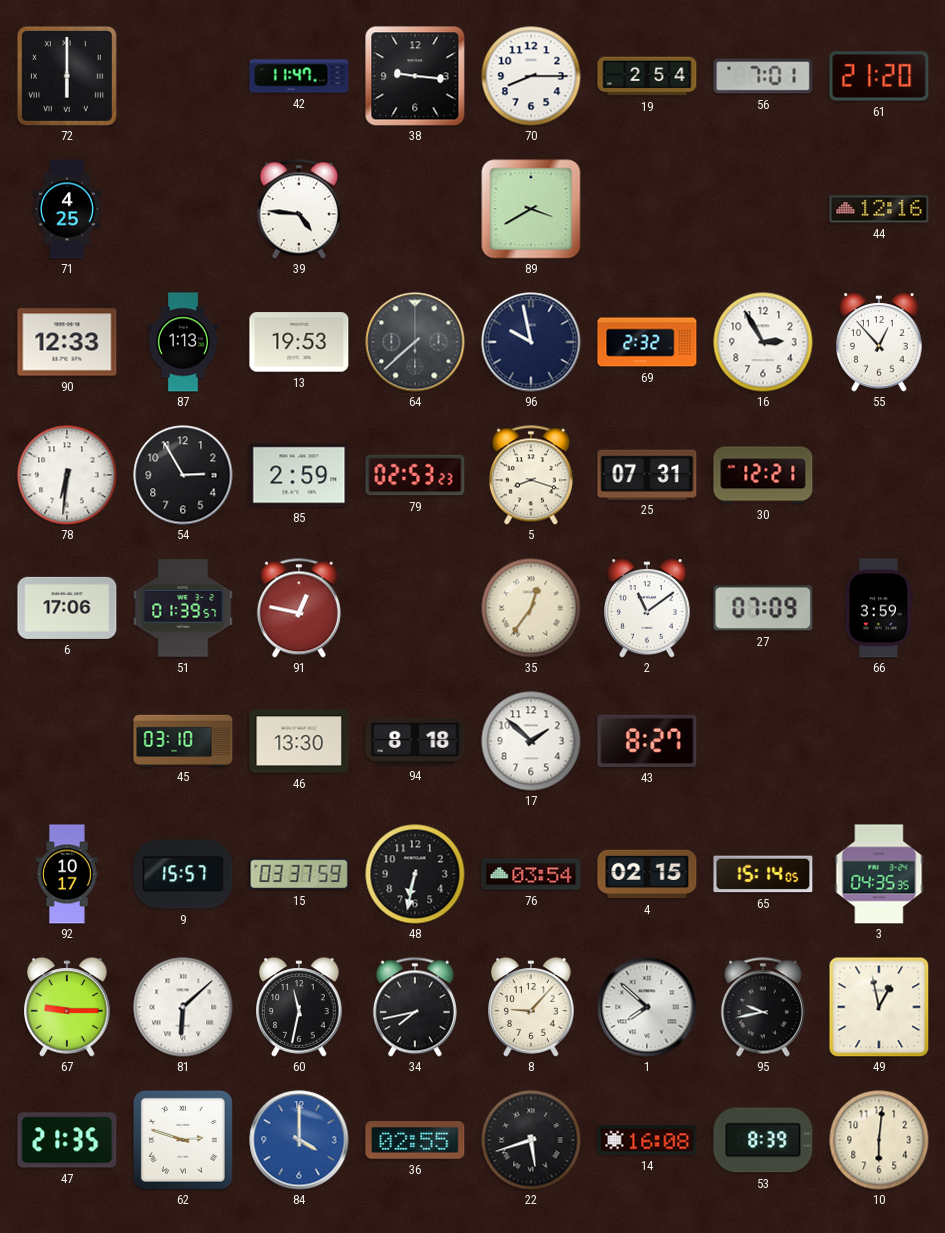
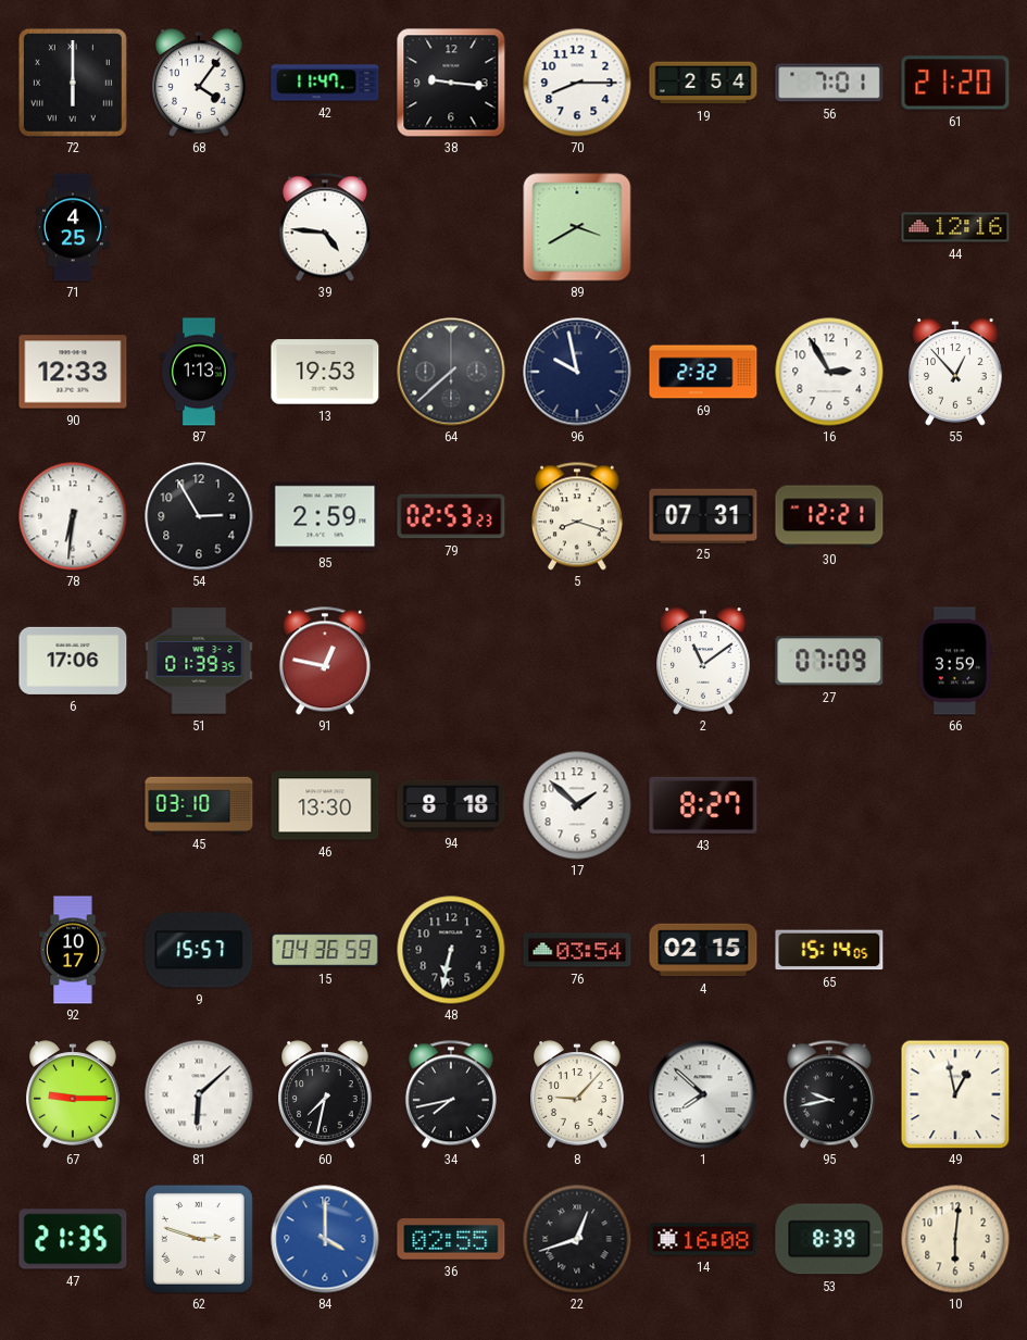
68: none -> 4:06
51: 01:39:57 -> 01:39:35
35: 12:36 -> none
15: 03:37 -> 04:36
3: 04:35 -> none
60: 11:32 -> 7:32
22: 5:42 -> 12:42
